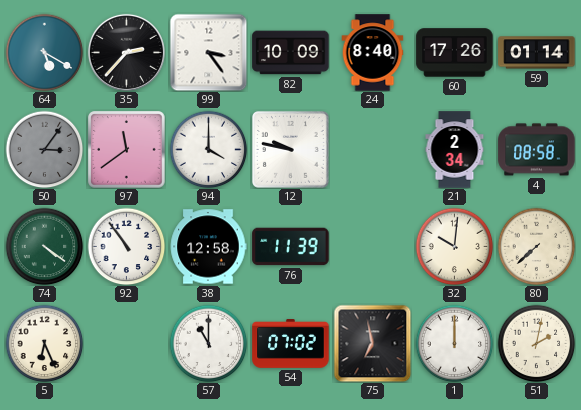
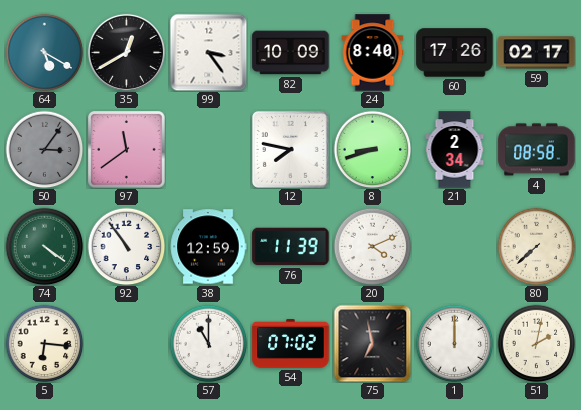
35: 2:37 -> 12:40
59: 01:14 -> 02:17
94: 4:00 -> none
12: 9:47 -> 7:47
8: none -> 8:42
38: 12:58 -> 12:59
20: none -> 4:11
32: 10:01 -> none
5: 6:26 -> 6:16
